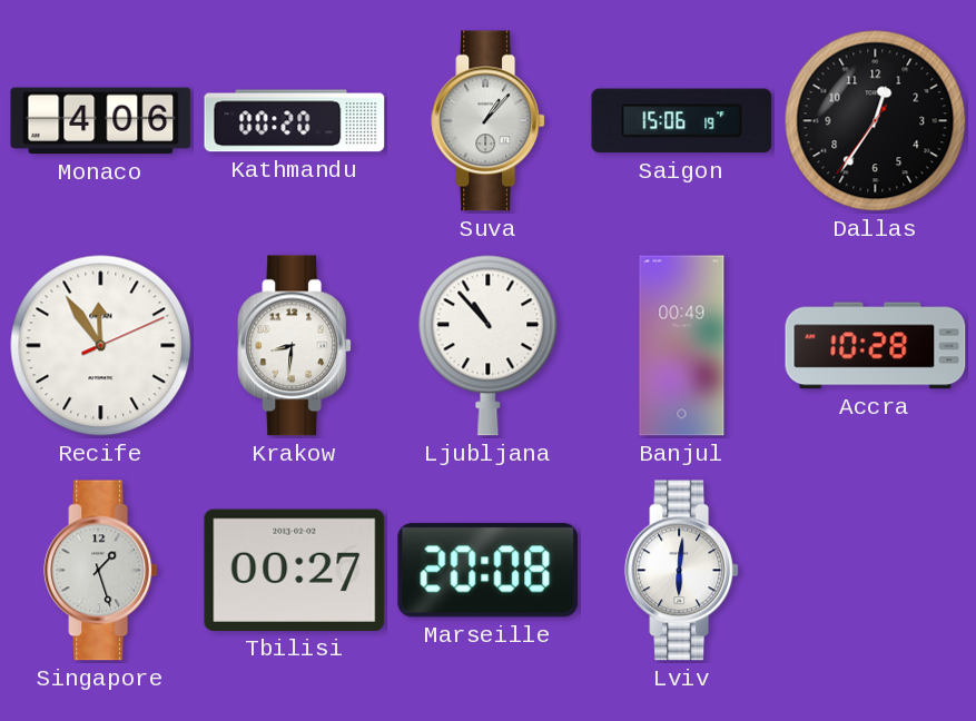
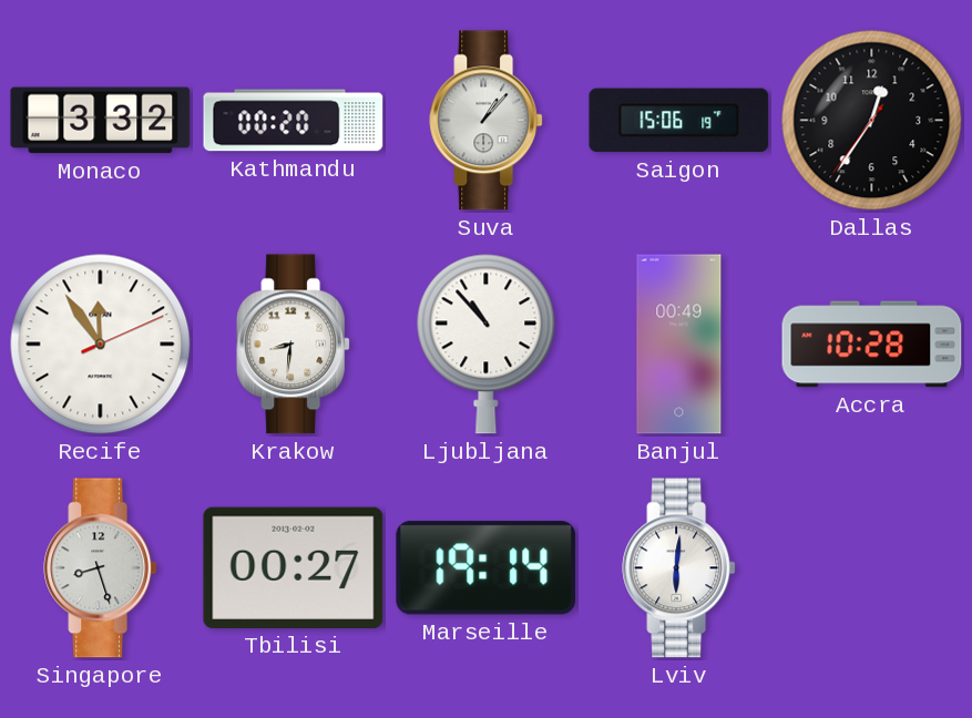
Monaco: 4:06 -> 3:32
Singapore: 1:27 -> 8:27
Marseille: 20:08 -> 19:14
